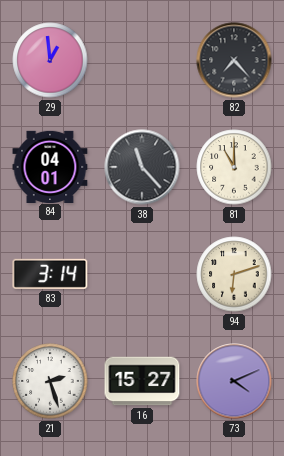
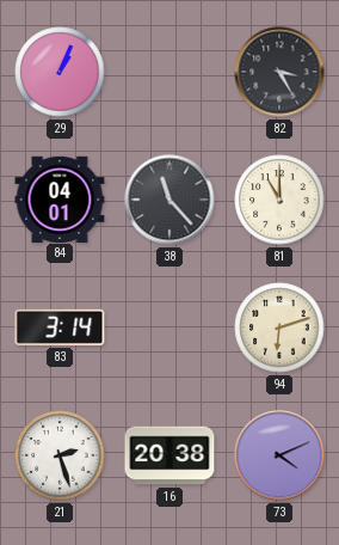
29: 12:59 -> 1:04
82: 7:23 -> 3:25
16: 15:27 -> 20:38
